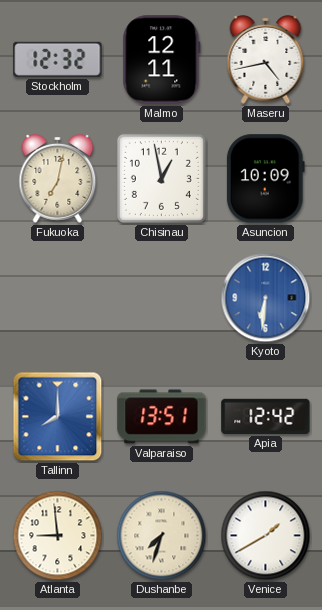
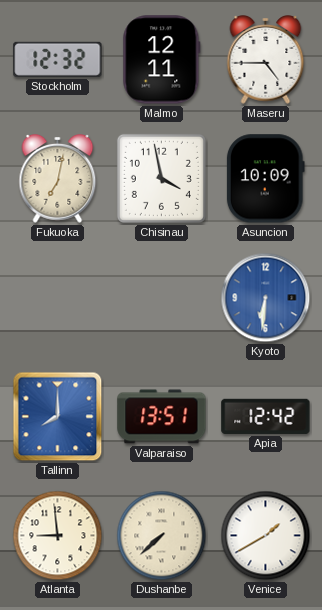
Maseru: 4:43 -> 4:45
Chisinau: 12:58 -> 3:58
Dushanbe: 7:33 -> 7:38
